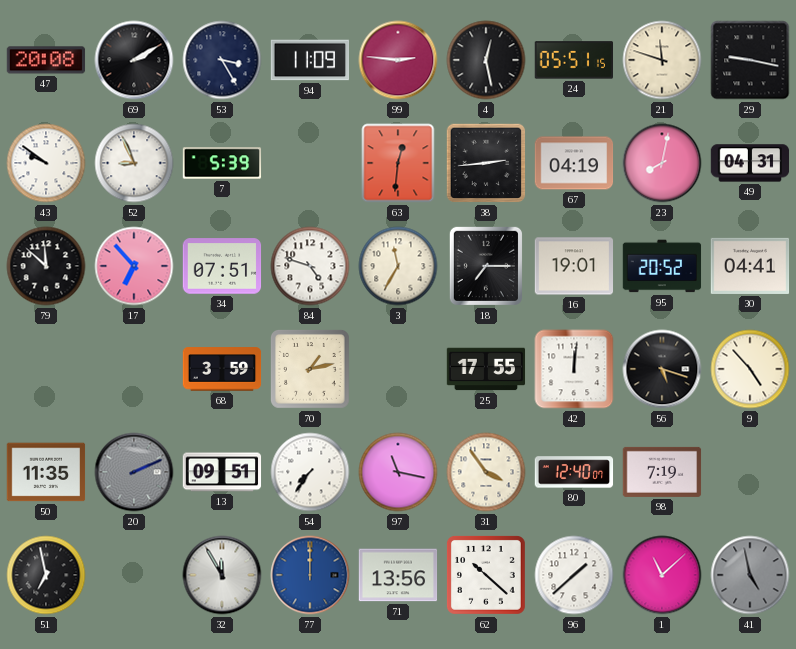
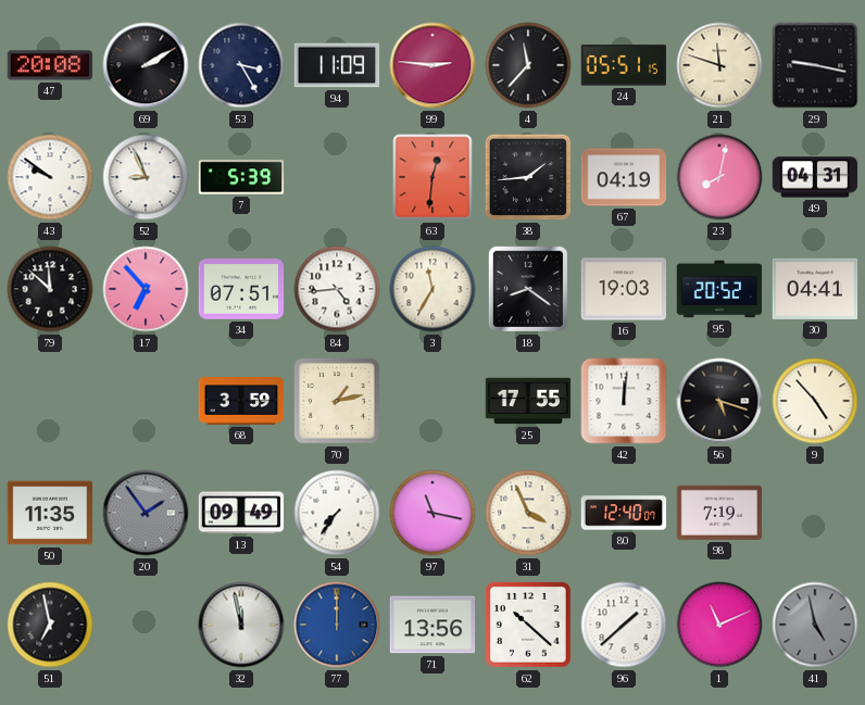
4: 12:28 -> 11:37
38: 2:44 -> 1:44
84: 4:48 -> 4:44
18: 7:15 -> 8:21
16: 19:01 -> 19:03
20: 2:11 -> 1:54
13: 09:51 -> 09:49
31: 3:54 -> 3:56
32: 11:55 -> 11:58
1: 11:08 -> 11:11
